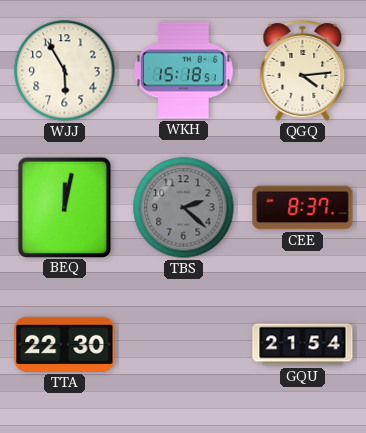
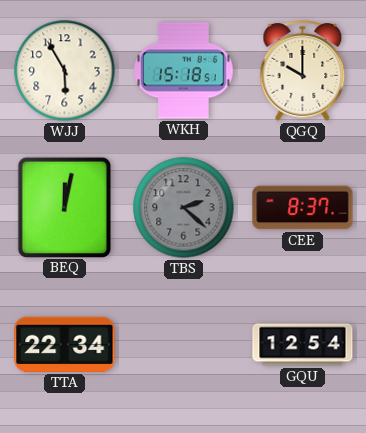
QGQ: 4:14 -> 10:00
TTA: 22:30 -> 22:34
GQU: 21:54 -> 12:54
